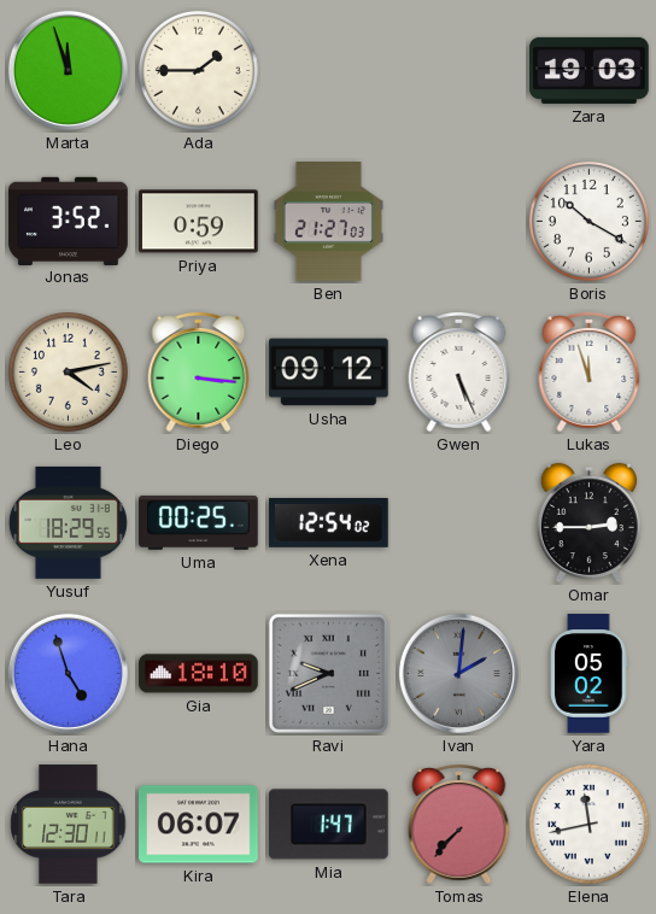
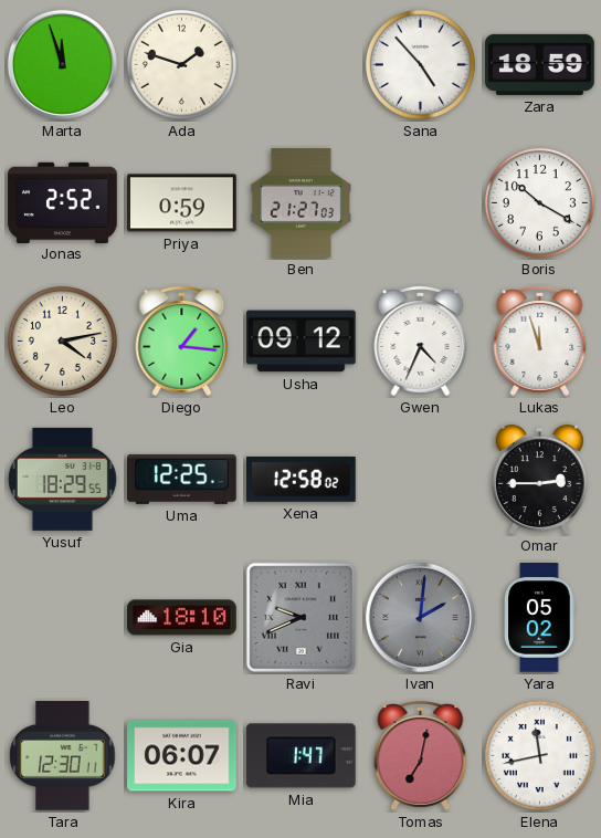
Ada: 1:45 -> 1:48
Sana: none -> 4:53
Zara: 19:03 -> 18:59
Jonas: 3:52 -> 2:52
Diego: 3:16 -> 1:16
Gwen: 5:26 -> 4:34
Uma: 00:25 -> 12:25
Xena: 12:54 -> 12:58
Hana: 4:57 -> none
Tomas: 7:37 -> 7:02
